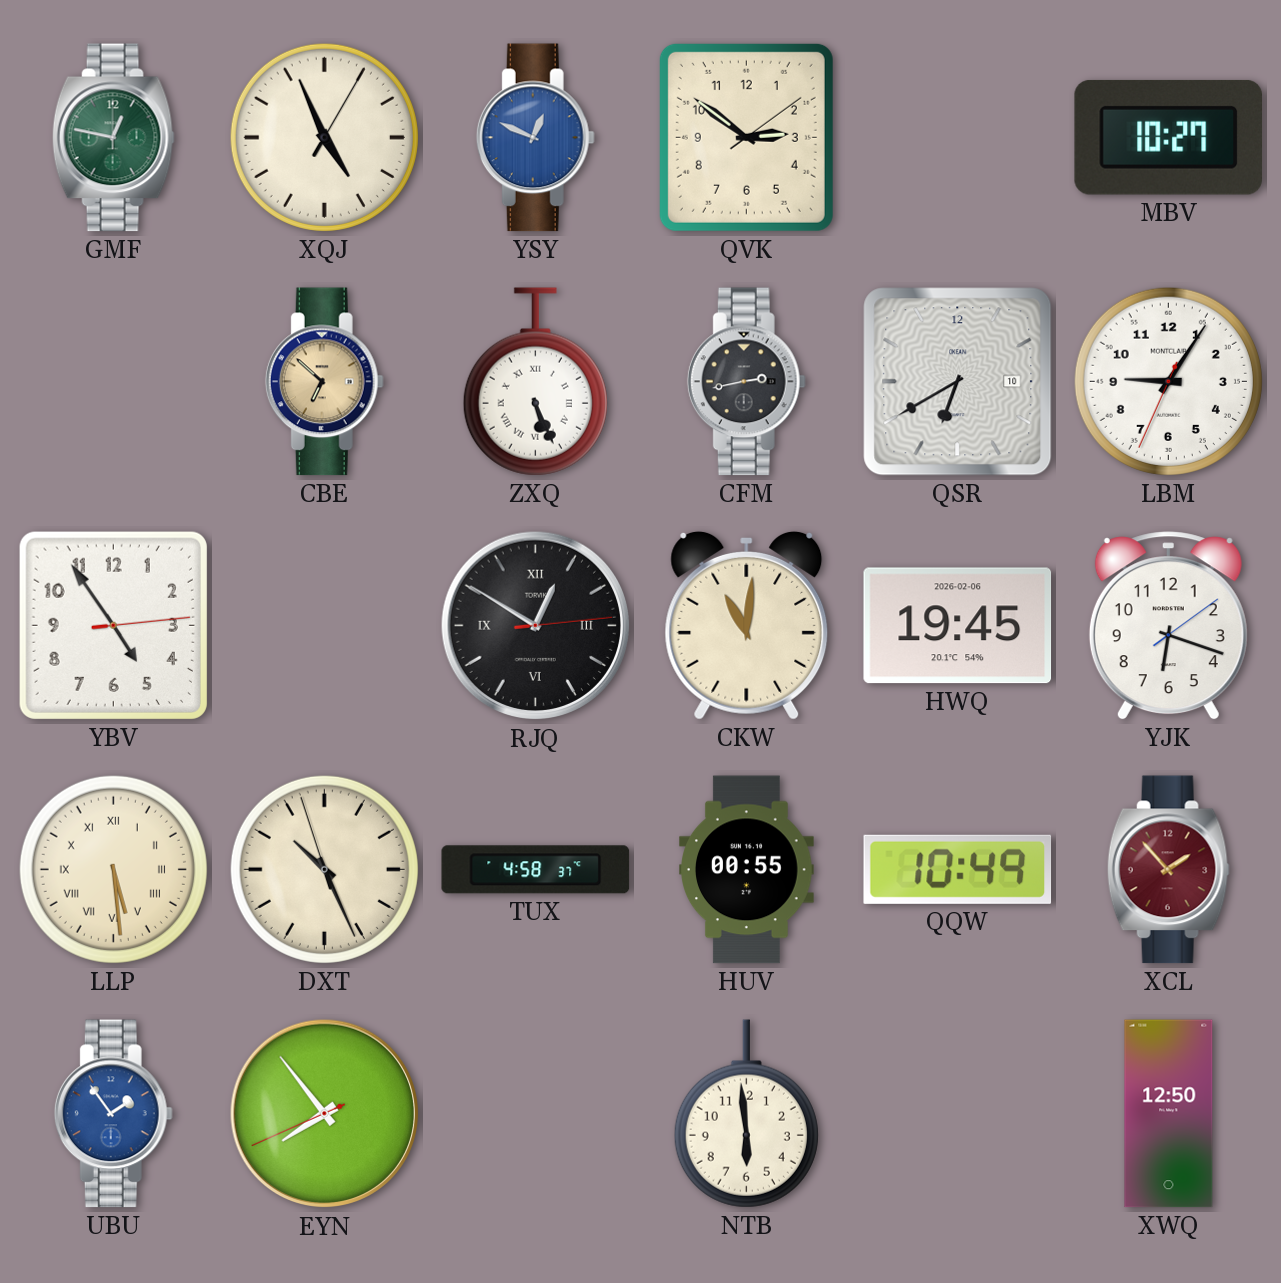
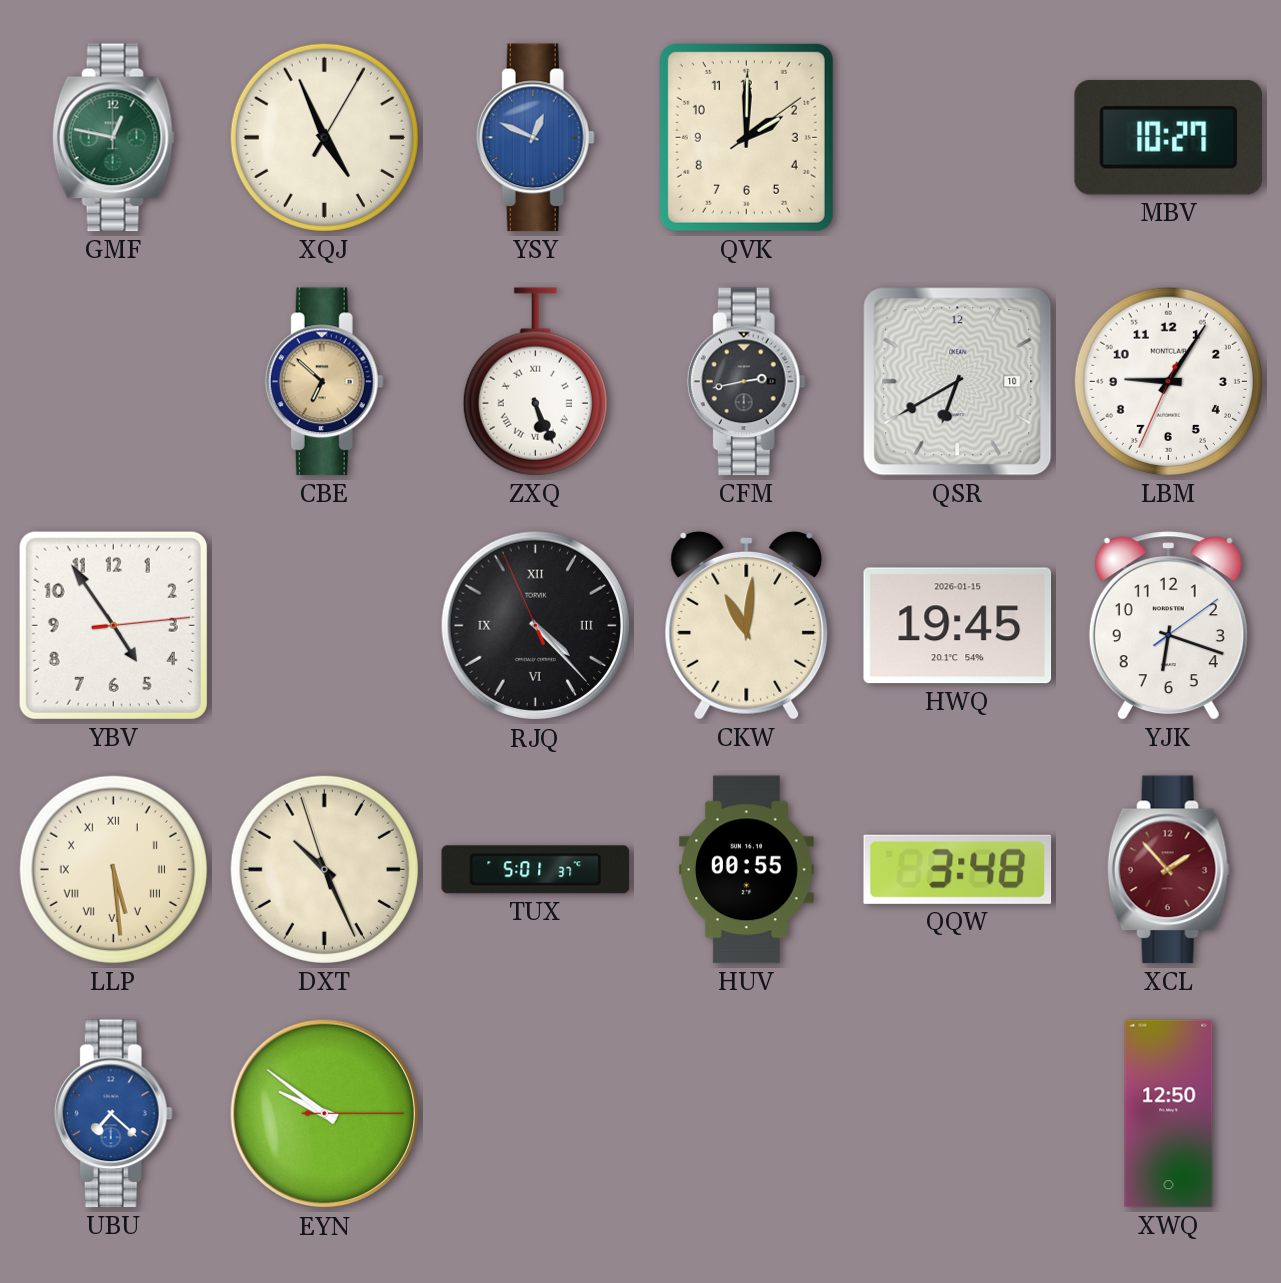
QVK: 2:51 -> 2:00
RJQ: 12:50 -> 4:22
HWQ date: 2026-02-06 -> 2026-01-15
TUX: 4:58 -> 5:01
QQW: 10:49 -> 3:48
UBU: 1:54 -> 7:22
EYN: 7:53 -> 9:51
NTB: 5:59 -> none
